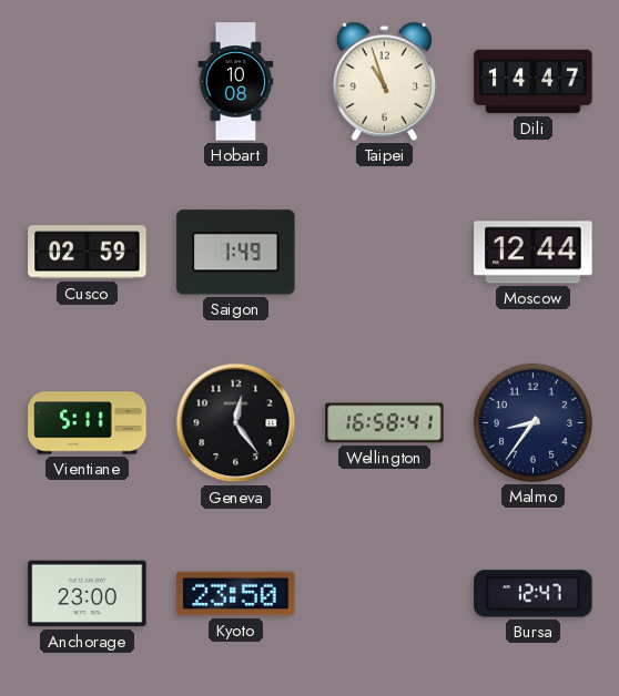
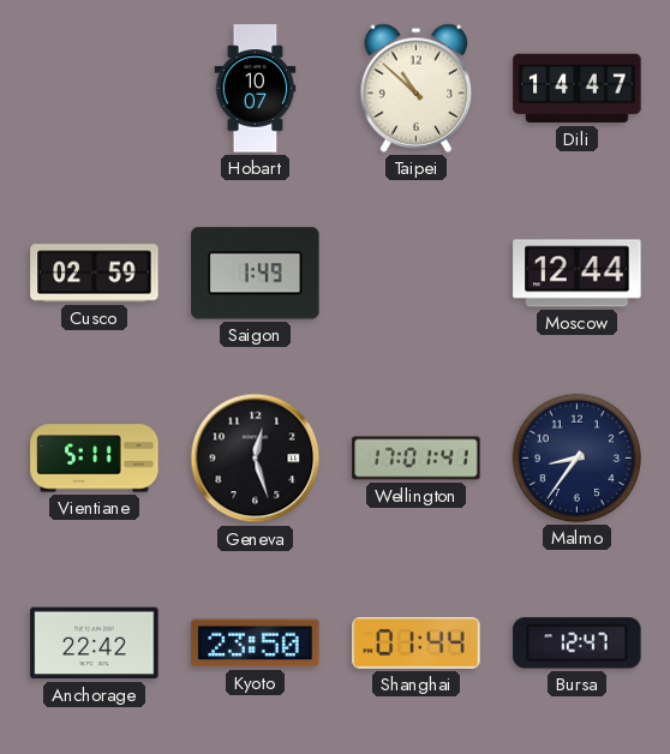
Hobart: 10:08 -> 10:07
Taipei: 10:57 -> 10:52
Geneva: 12:24 -> 12:27
Wellington: 16:58 -> 17:01
Anchorage: 23:00 -> 22:42
Shanghai: none -> 01:44
